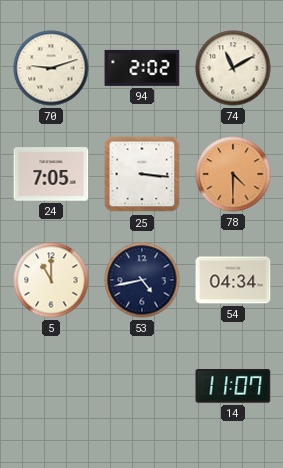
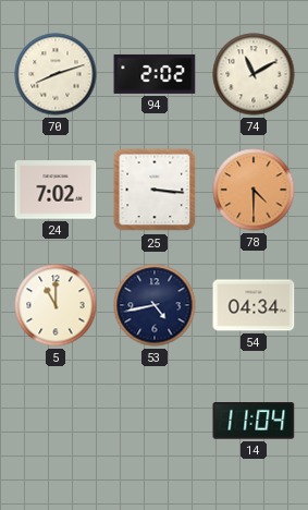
70: 9:12 -> 8:12
24: 7:05 -> 7:02
14: 11:07 -> 11:04
